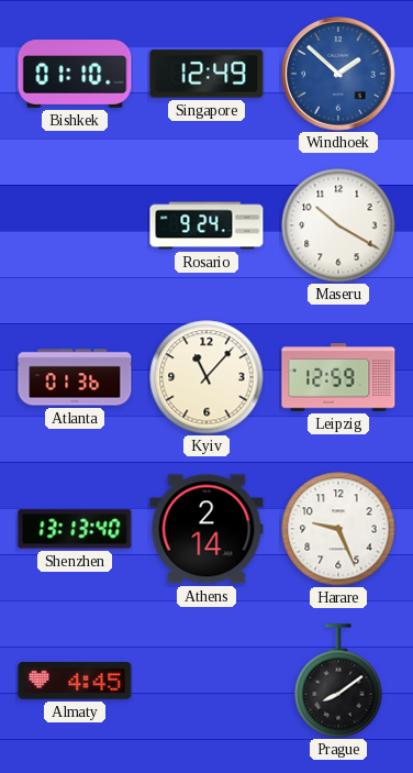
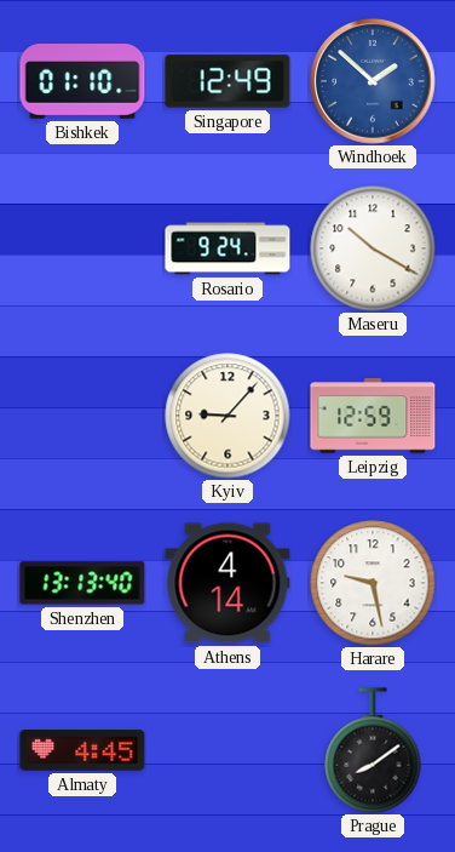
Atlanta: 01:36 -> none
Kyiv: 11:07 -> 9:07
Athens: 2:14 -> 4:14
Harare: 9:26 -> 9:28
